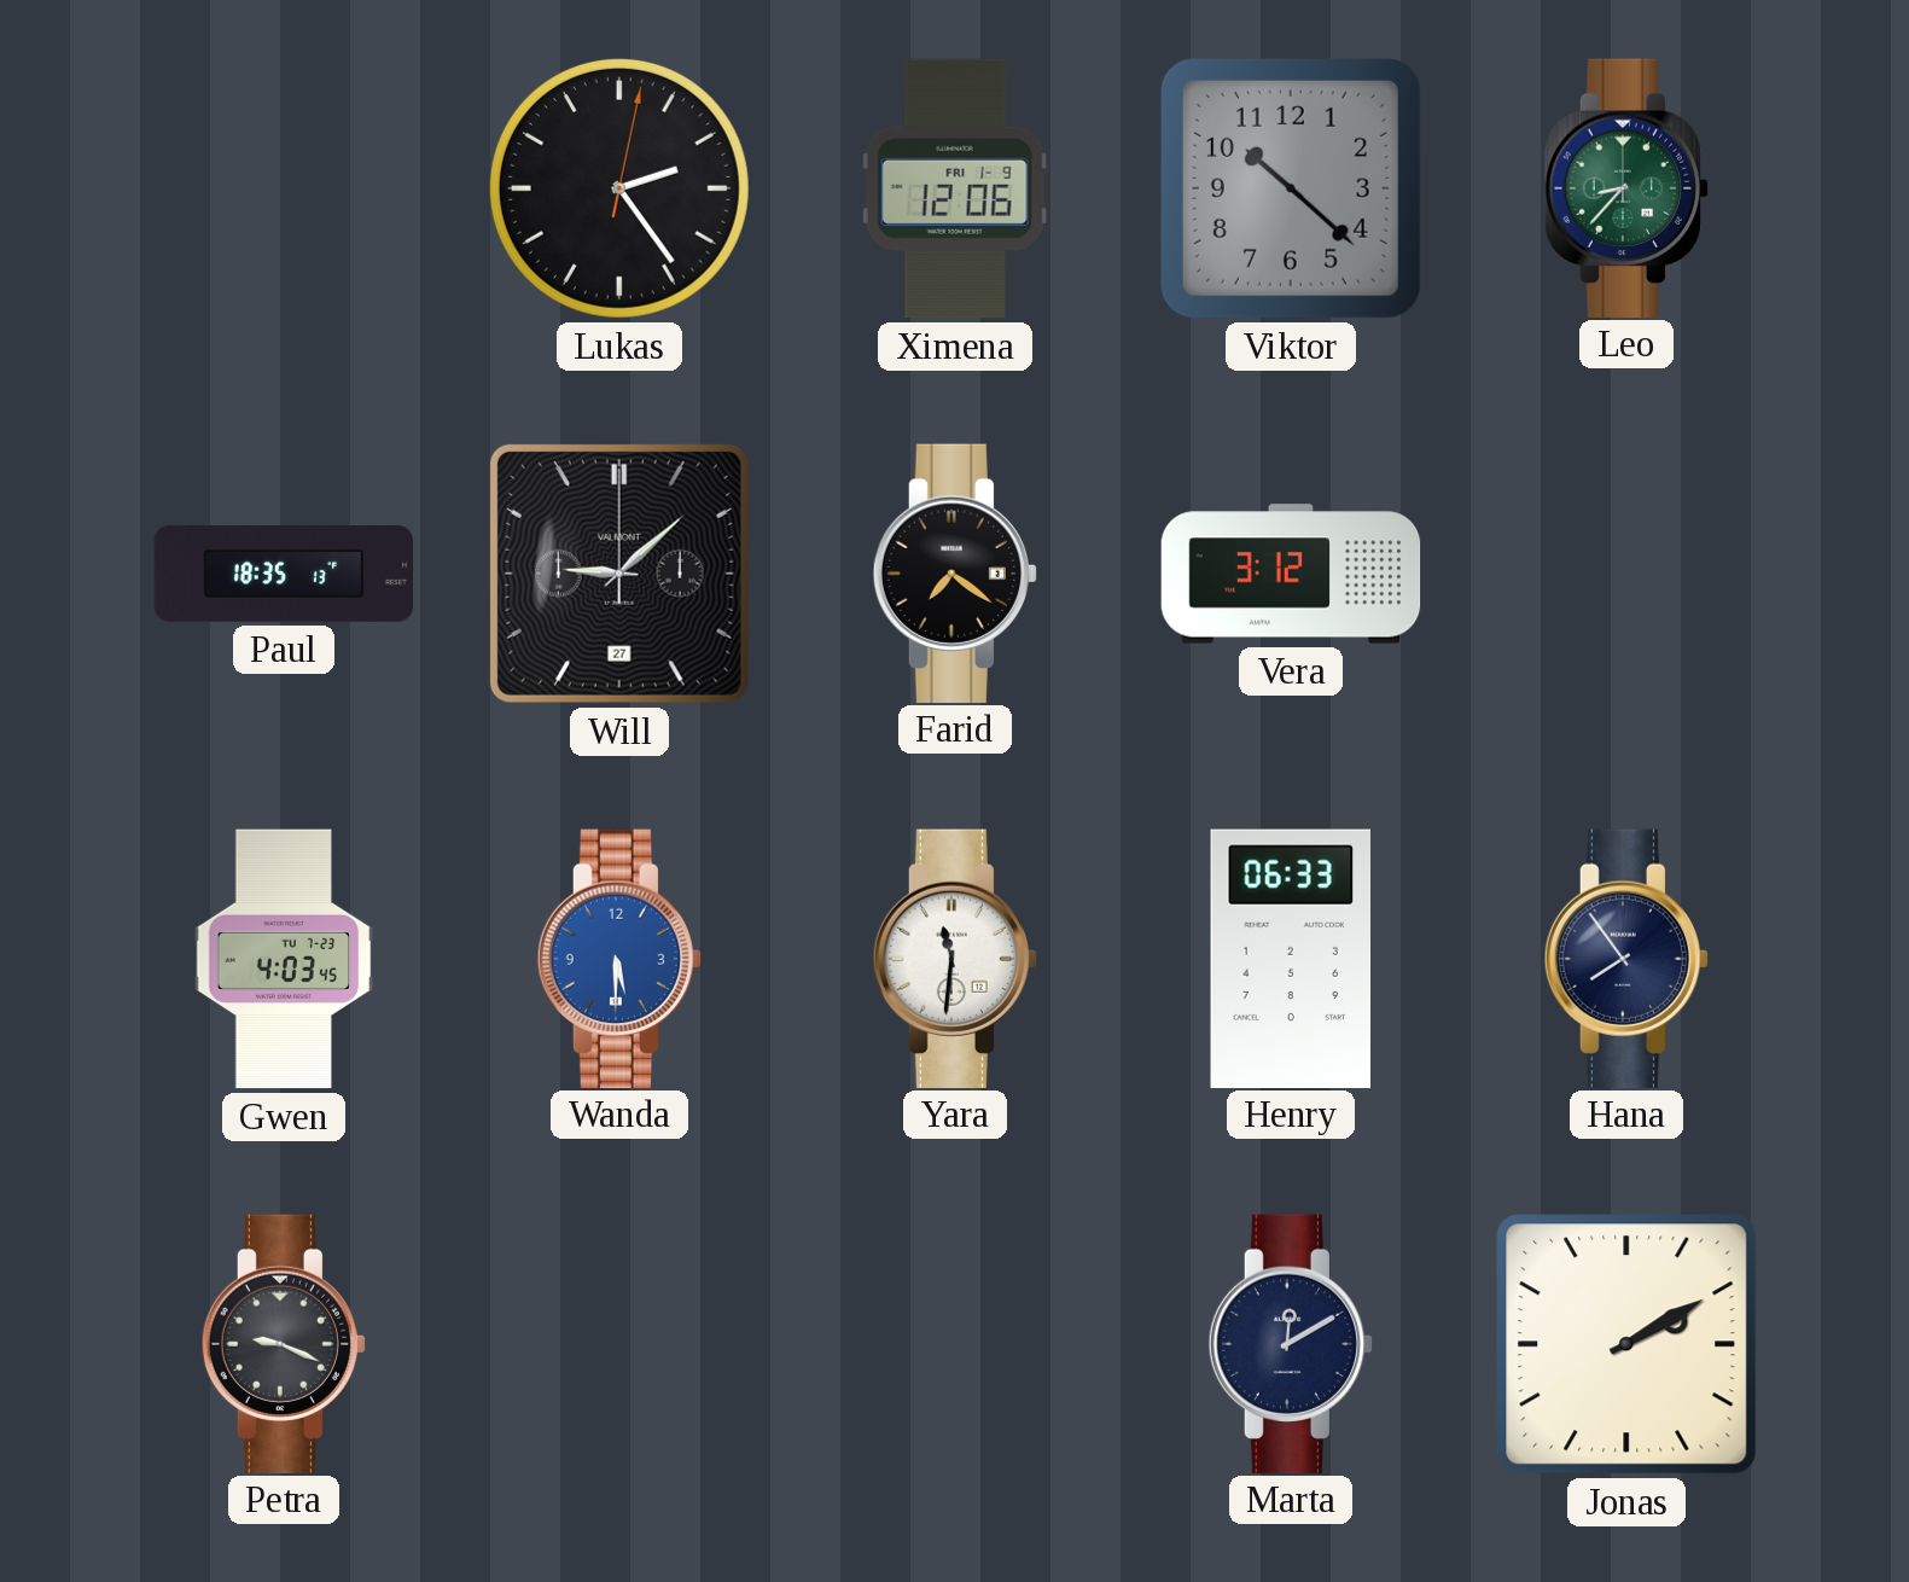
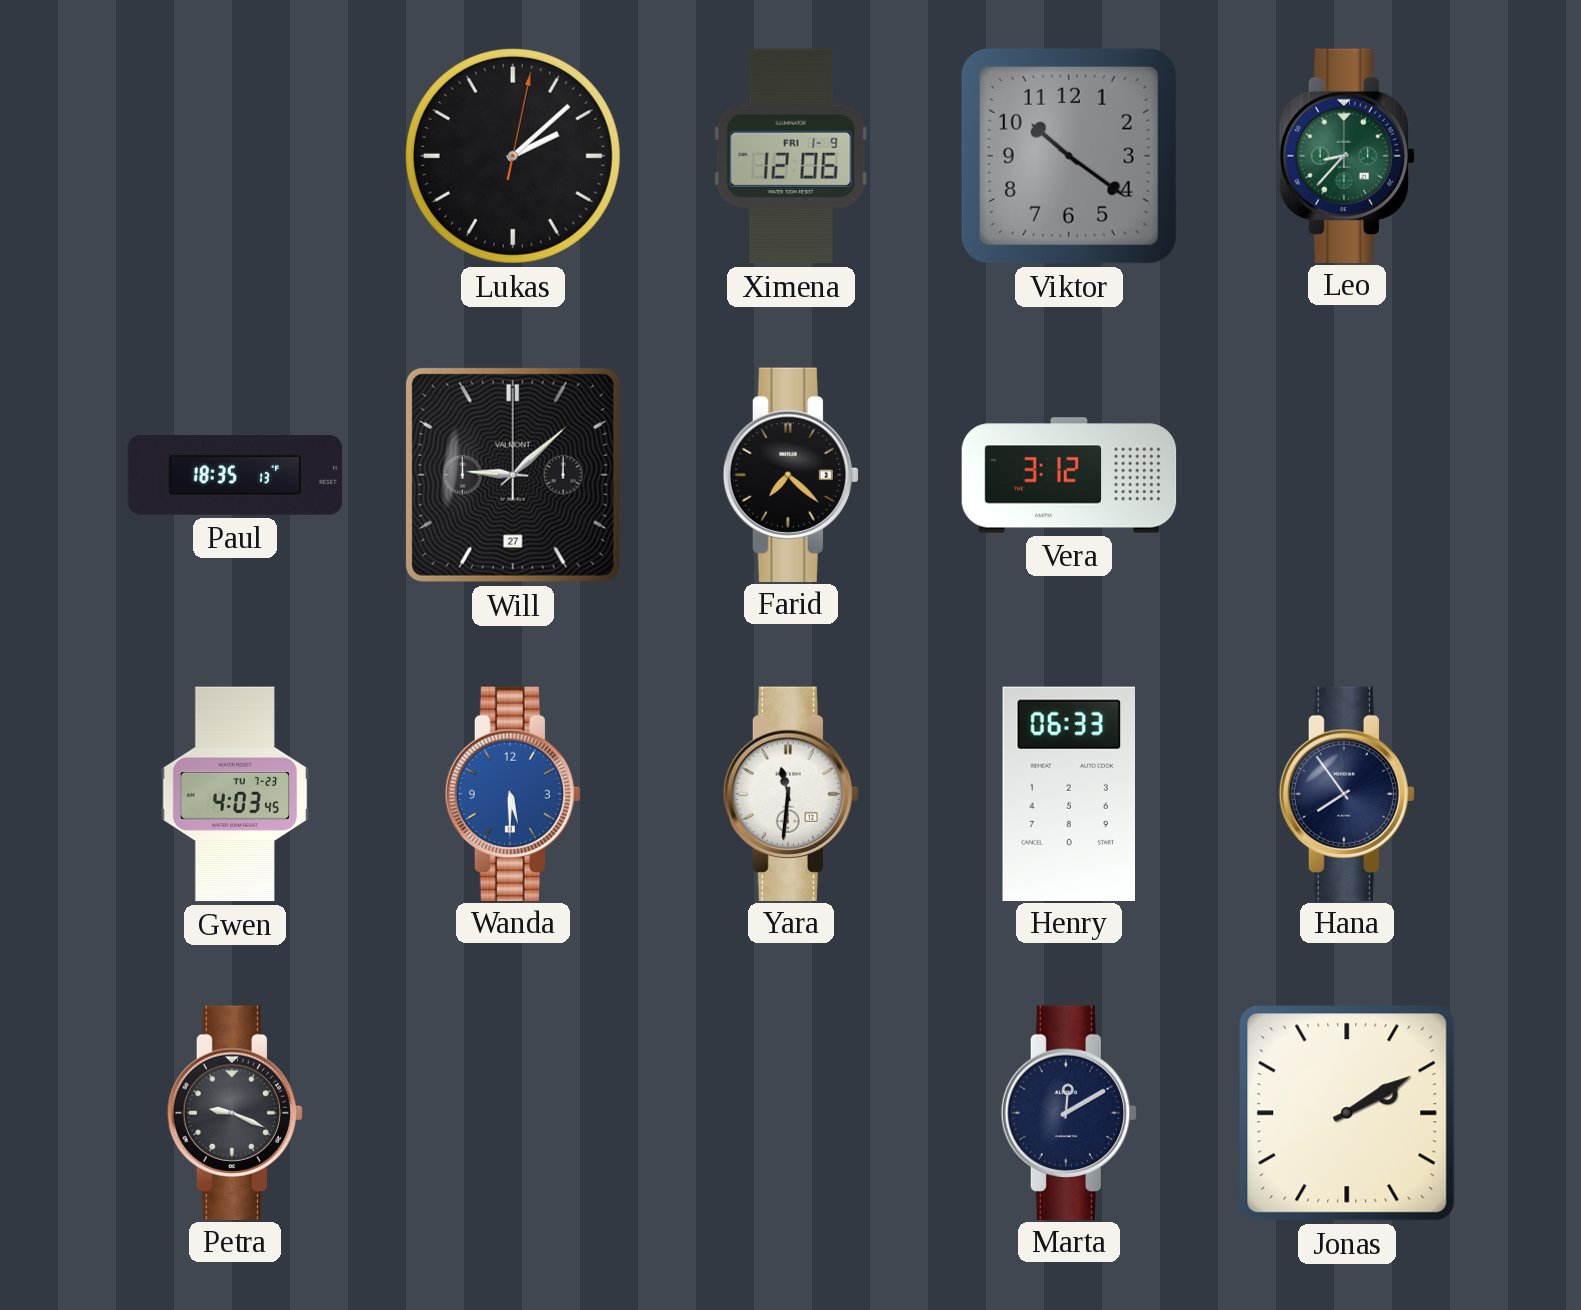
Lukas: 2:24 -> 2:08
Viktor: 10:22 -> 10:21
Farid: 7:21 -> 7:22
